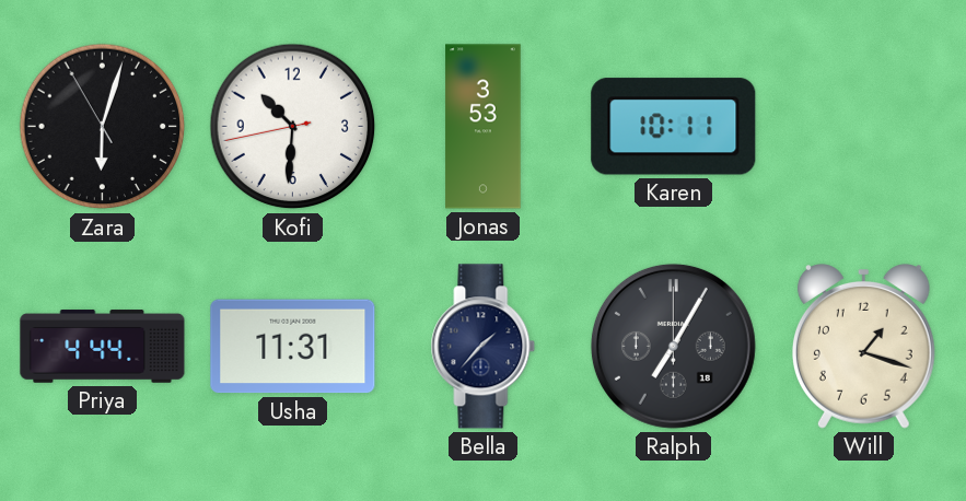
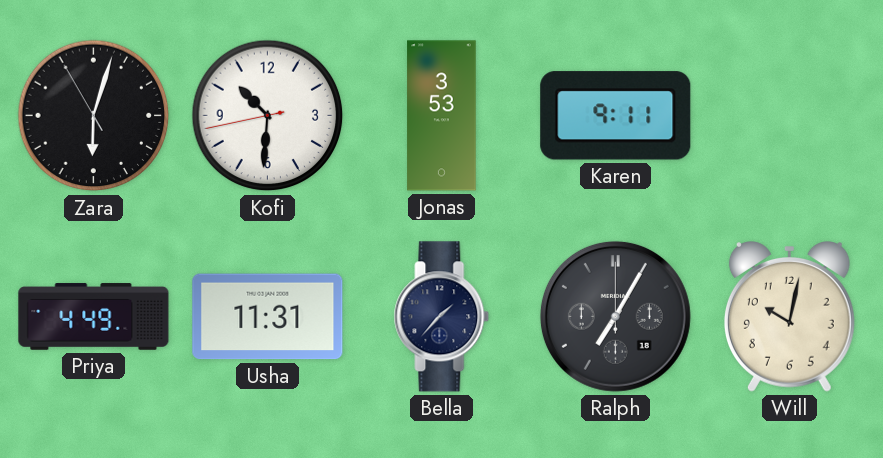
Karen: 10:11 -> 9:11
Priya: 4:44 -> 4:49
Will: 1:18 -> 10:02
